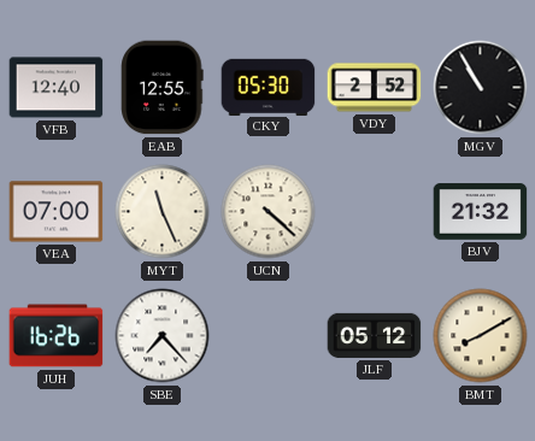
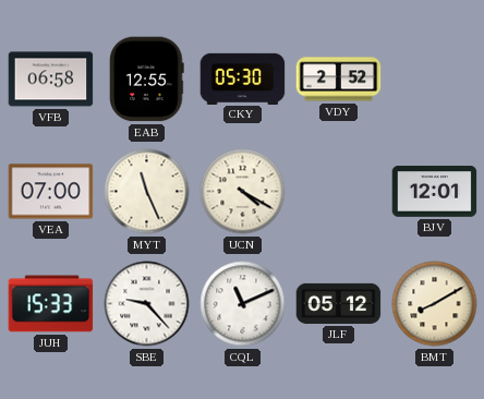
VFB: 12:40 -> 06:58
MGV: 10:55 -> none
UCN: 4:22 -> 4:20
BJV: 21:32 -> 12:01
JUH: 16:26 -> 15:33
SBE: 7:23 -> 9:23
CQL: none -> 11:11
